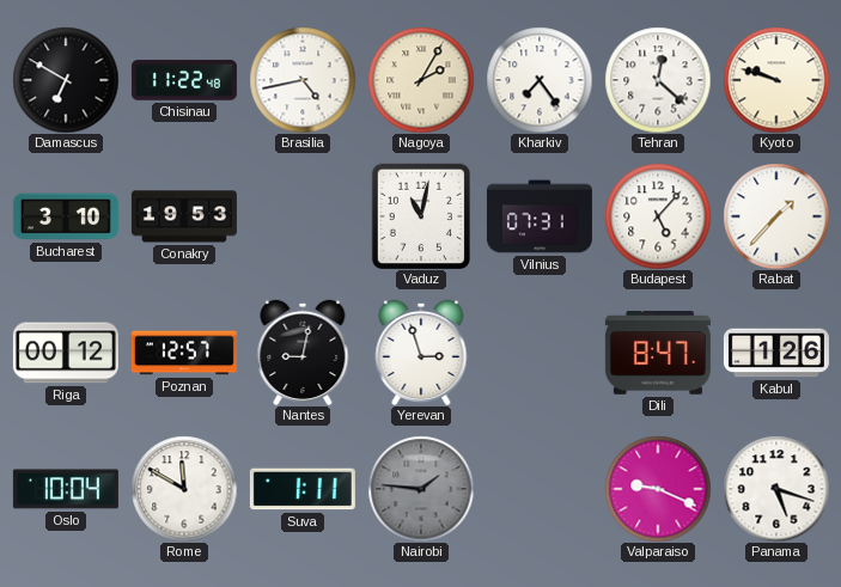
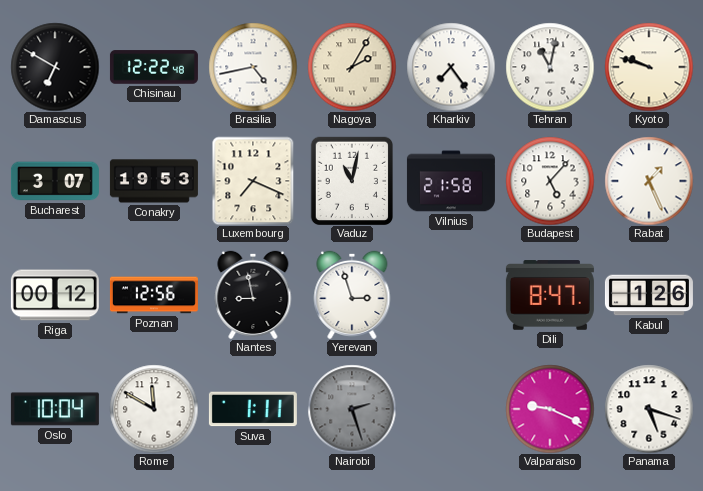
Chisinau: 11:22 -> 12:22
Tehran: 12:22 -> 11:02
Bucharest: 3:10 -> 3:07
Luxembourg: none -> 7:19
Vilnius: 07:31 -> 21:58
Rabat: 1:37 -> 1:26
Poznan: 12:57 -> 12:56
Nantes: 9:02 -> 8:58
Nairobi: 1:46 -> 2:27
